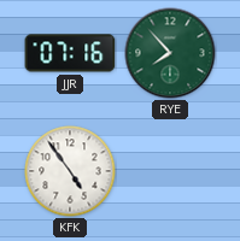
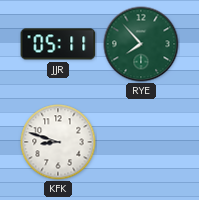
JJR: 07:16 -> 05:11
KFK: 4:54 -> 8:48
